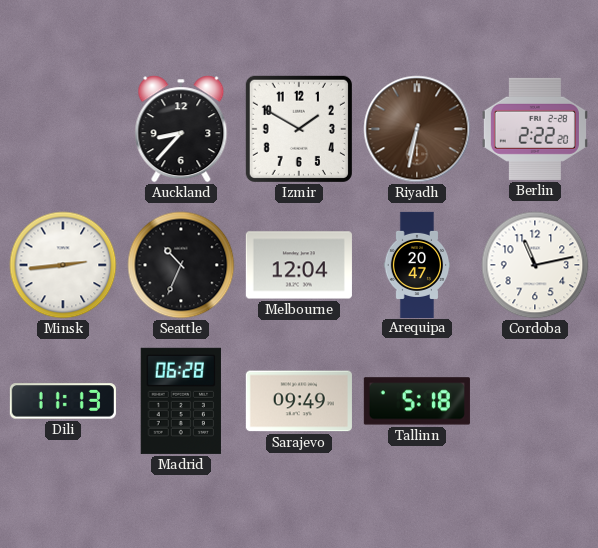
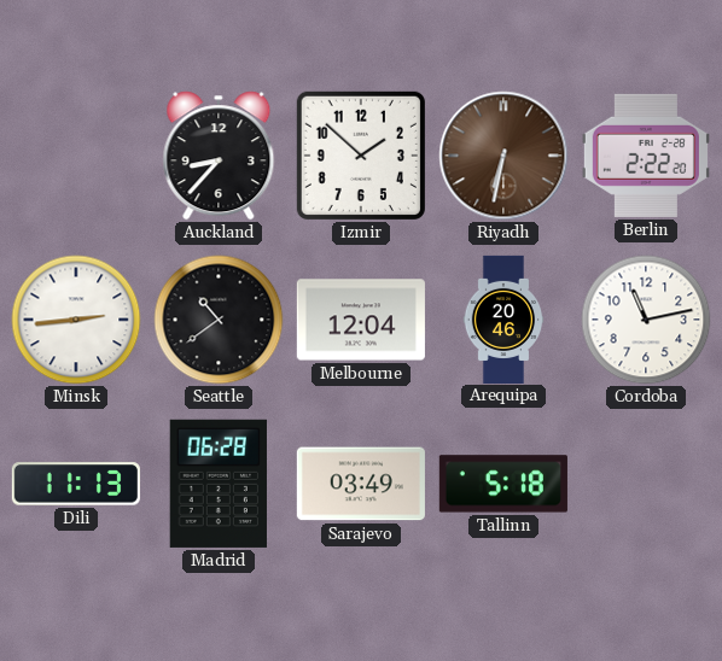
Izmir: 1:50 -> 1:52
Seattle: 10:34 -> 10:39
Arequipa: 20:47 -> 20:46
Sarajevo: 09:49 -> 03:49
